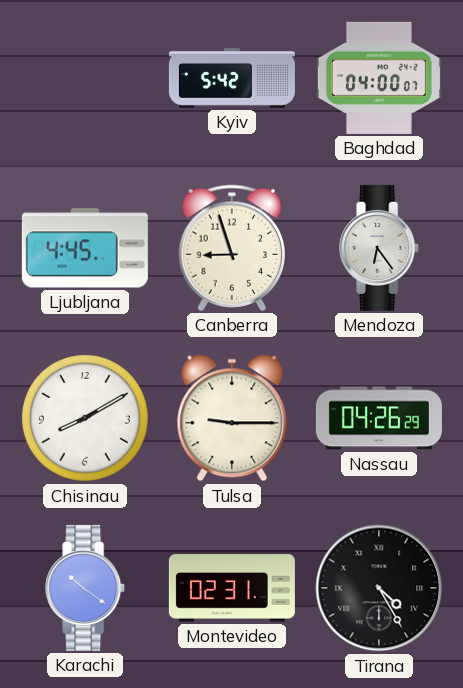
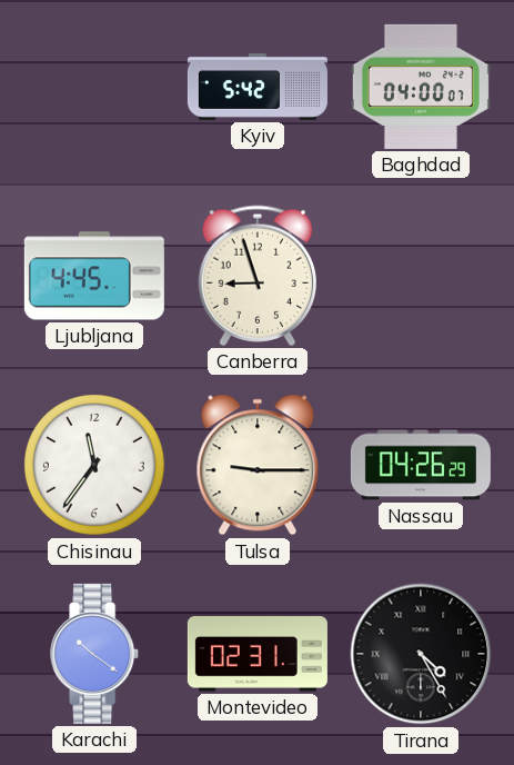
Mendoza: 6:24 -> none
Chisinau: 8:10 -> 11:36
